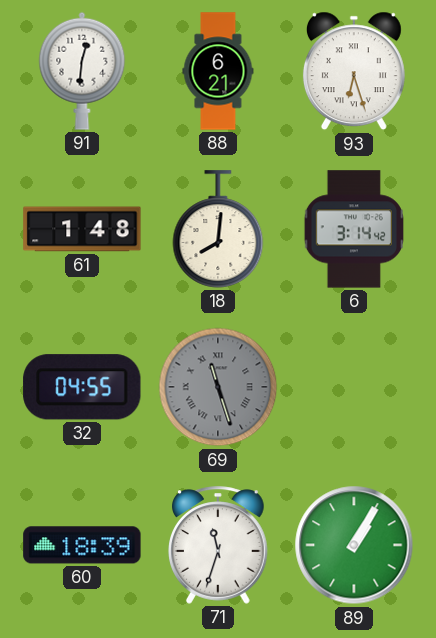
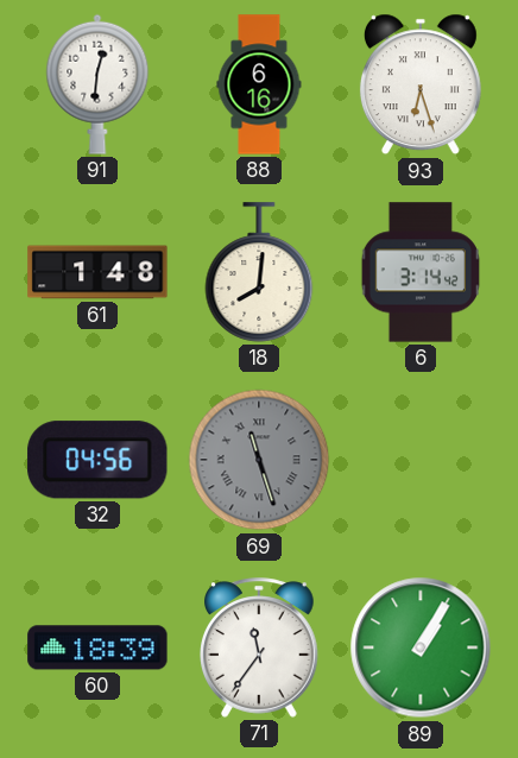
88: 6:21 -> 6:16
32: 04:55 -> 04:56
71: 11:33 -> 11:36
